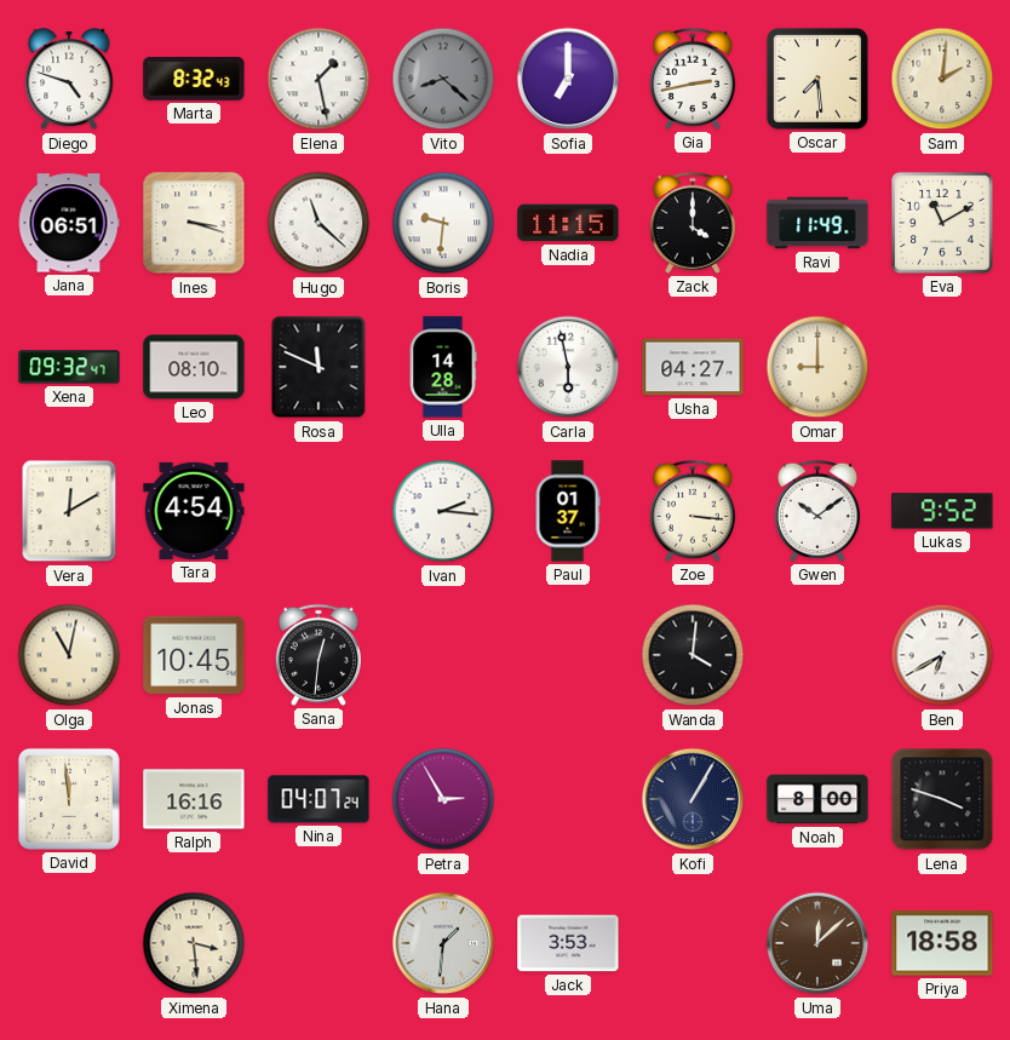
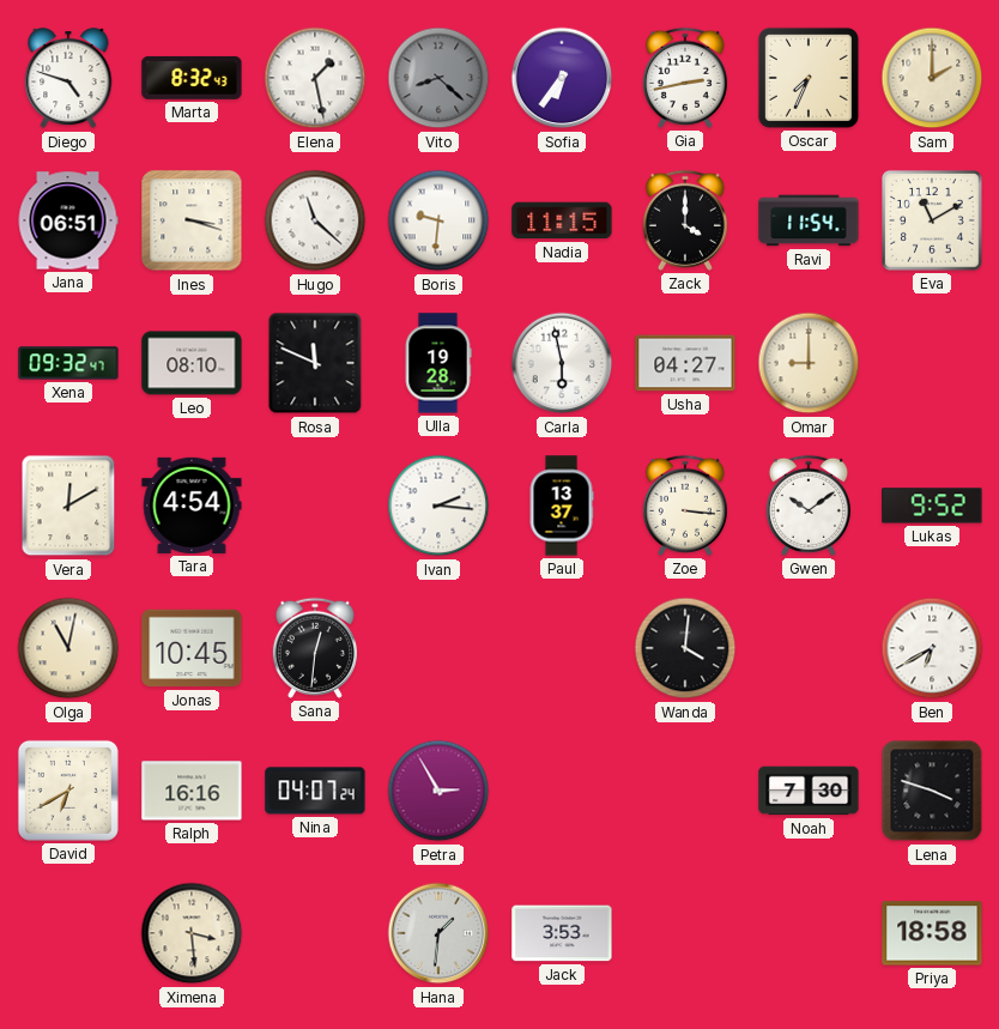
Sofia: 7:00 -> 6:36
Oscar: 7:29 -> 7:34
Sam: 2:01 -> 2:00
Ravi: 11:49 -> 11:54
Ulla: 14:28 -> 19:28
Paul: 01:37 -> 13:37
David: 11:59 -> 6:40
Kofi: 1:05 -> none
Noah: 8:00 -> 7:30
Uma: 12:08 -> none
